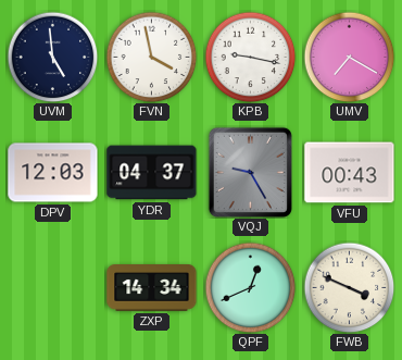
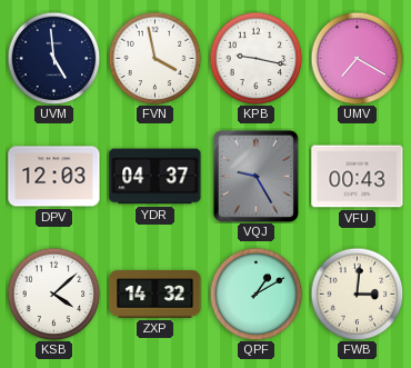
KSB: none -> 4:08
ZXP: 14:34 -> 14:32
QPF: 12:41 -> 1:10
FWB: 3:49 -> 3:01
